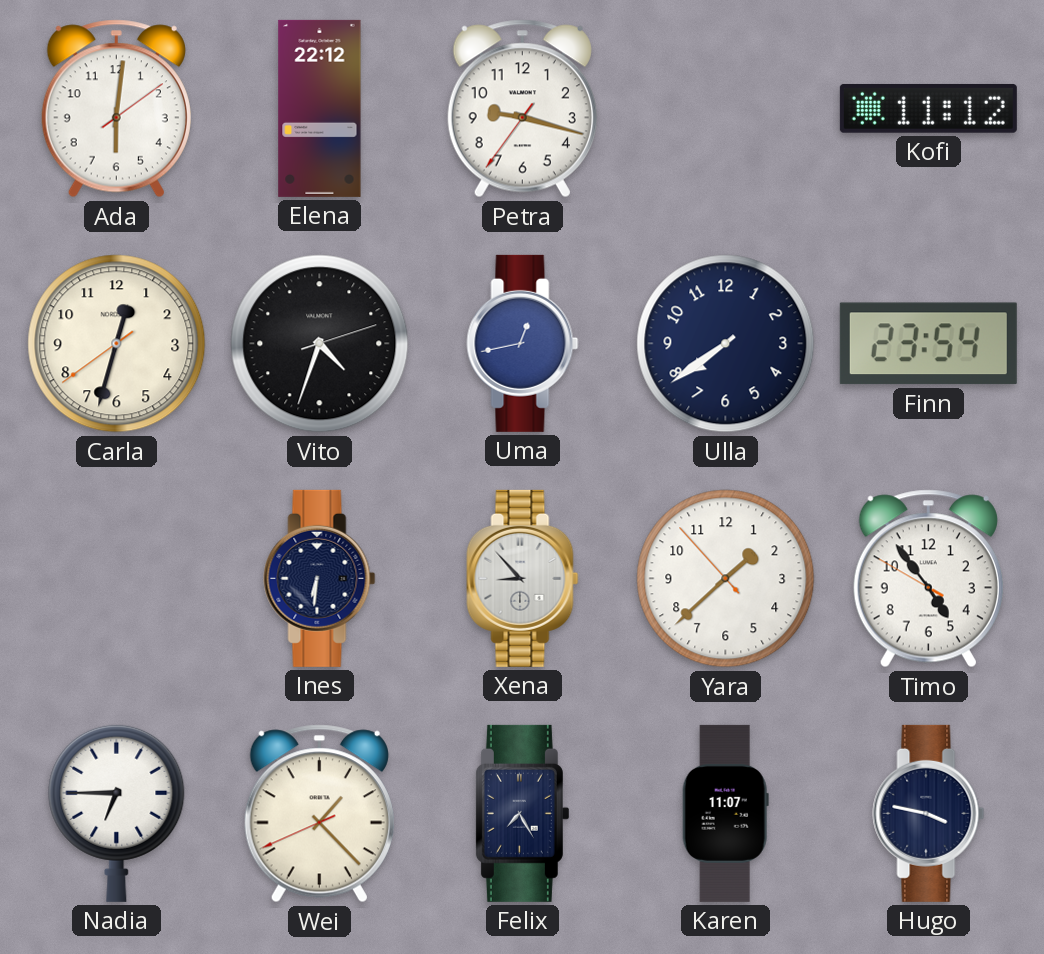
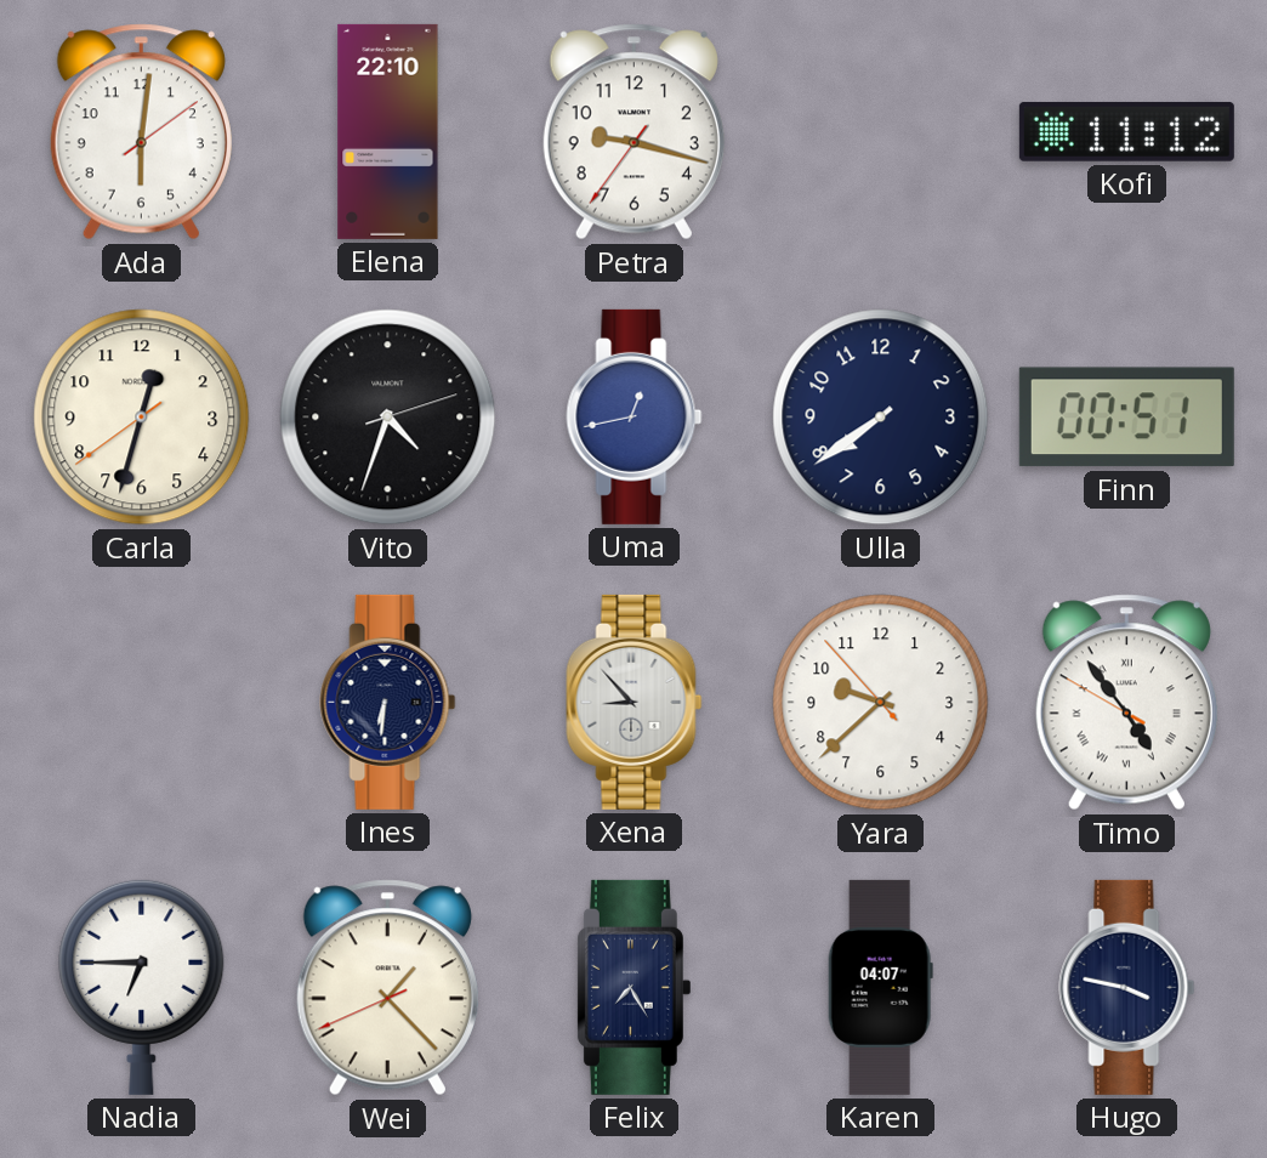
Elena: 22:12 -> 22:10
Finn: 23:54 -> 00:51
Yara: 1:37 -> 9:37
Timo numerals: Arabic -> Roman
Karen: 11:07 -> 04:07
